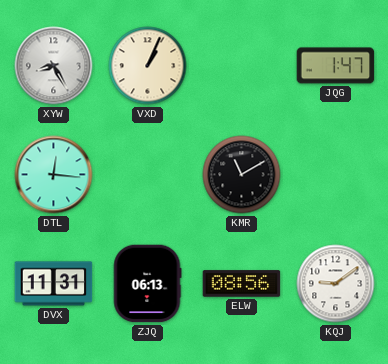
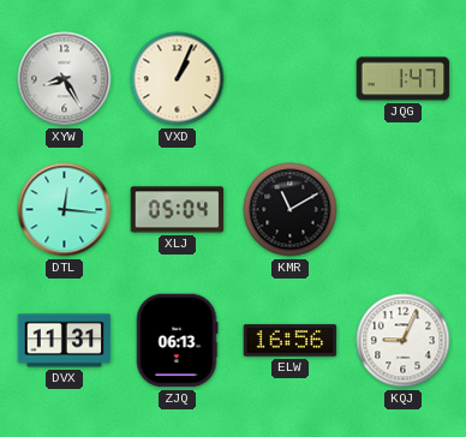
XLJ: none -> 05:04
ELW: 08:56 -> 16:56
KQJ: 9:09 -> 9:04
